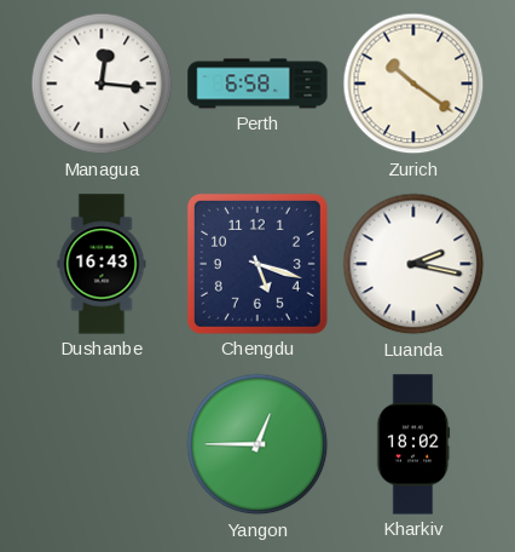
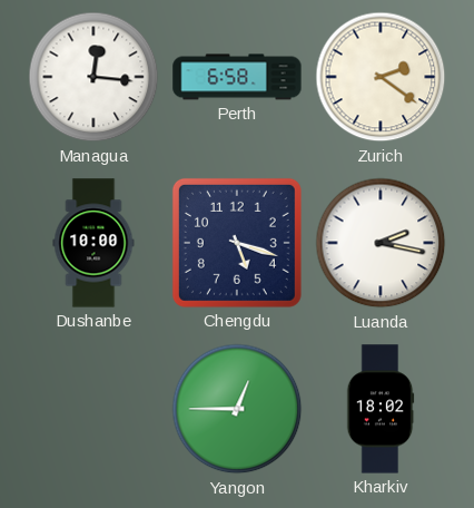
Zurich: 10:21 -> 2:21
Dushanbe: 16:43 -> 10:00
